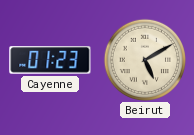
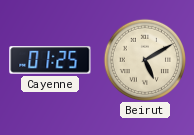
Cayenne: 01:23 -> 01:25
